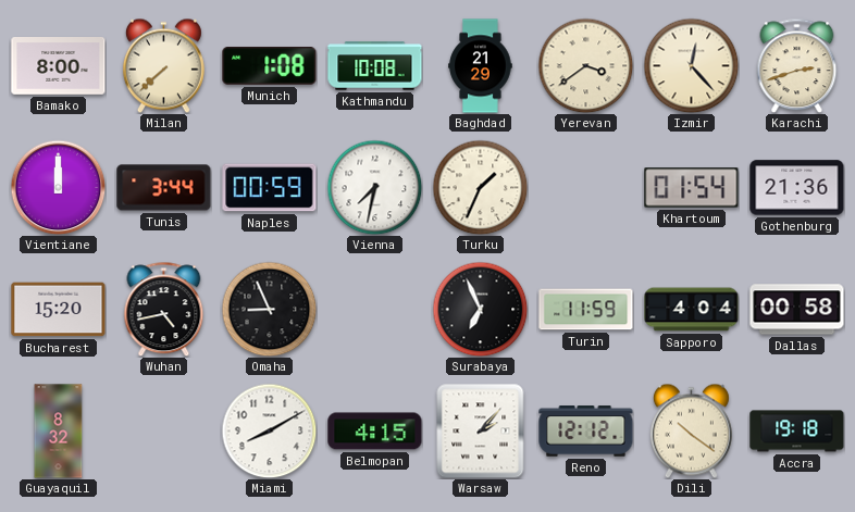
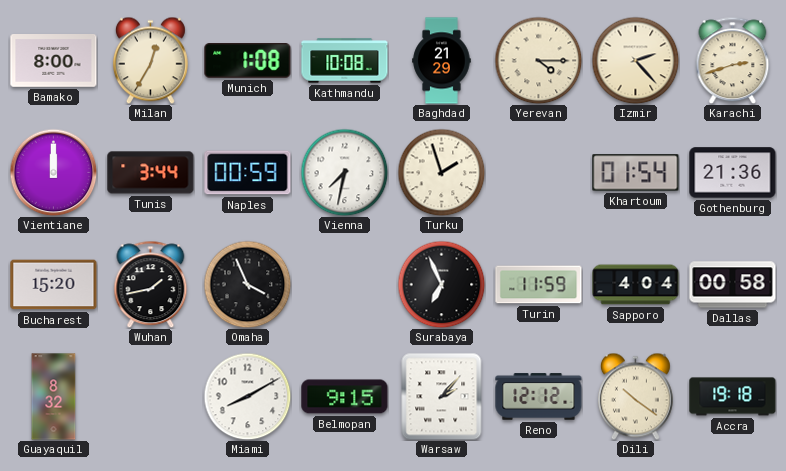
Milan: 7:38 -> 12:35
Yerevan: 3:39 -> 4:15
Izmir: 12:23 -> 2:23
Turku: 1:34 -> 1:57
Wuhan: 4:43 -> 1:43
Omaha: 8:56 -> 3:56
Belmopan: 4:15 -> 9:15
